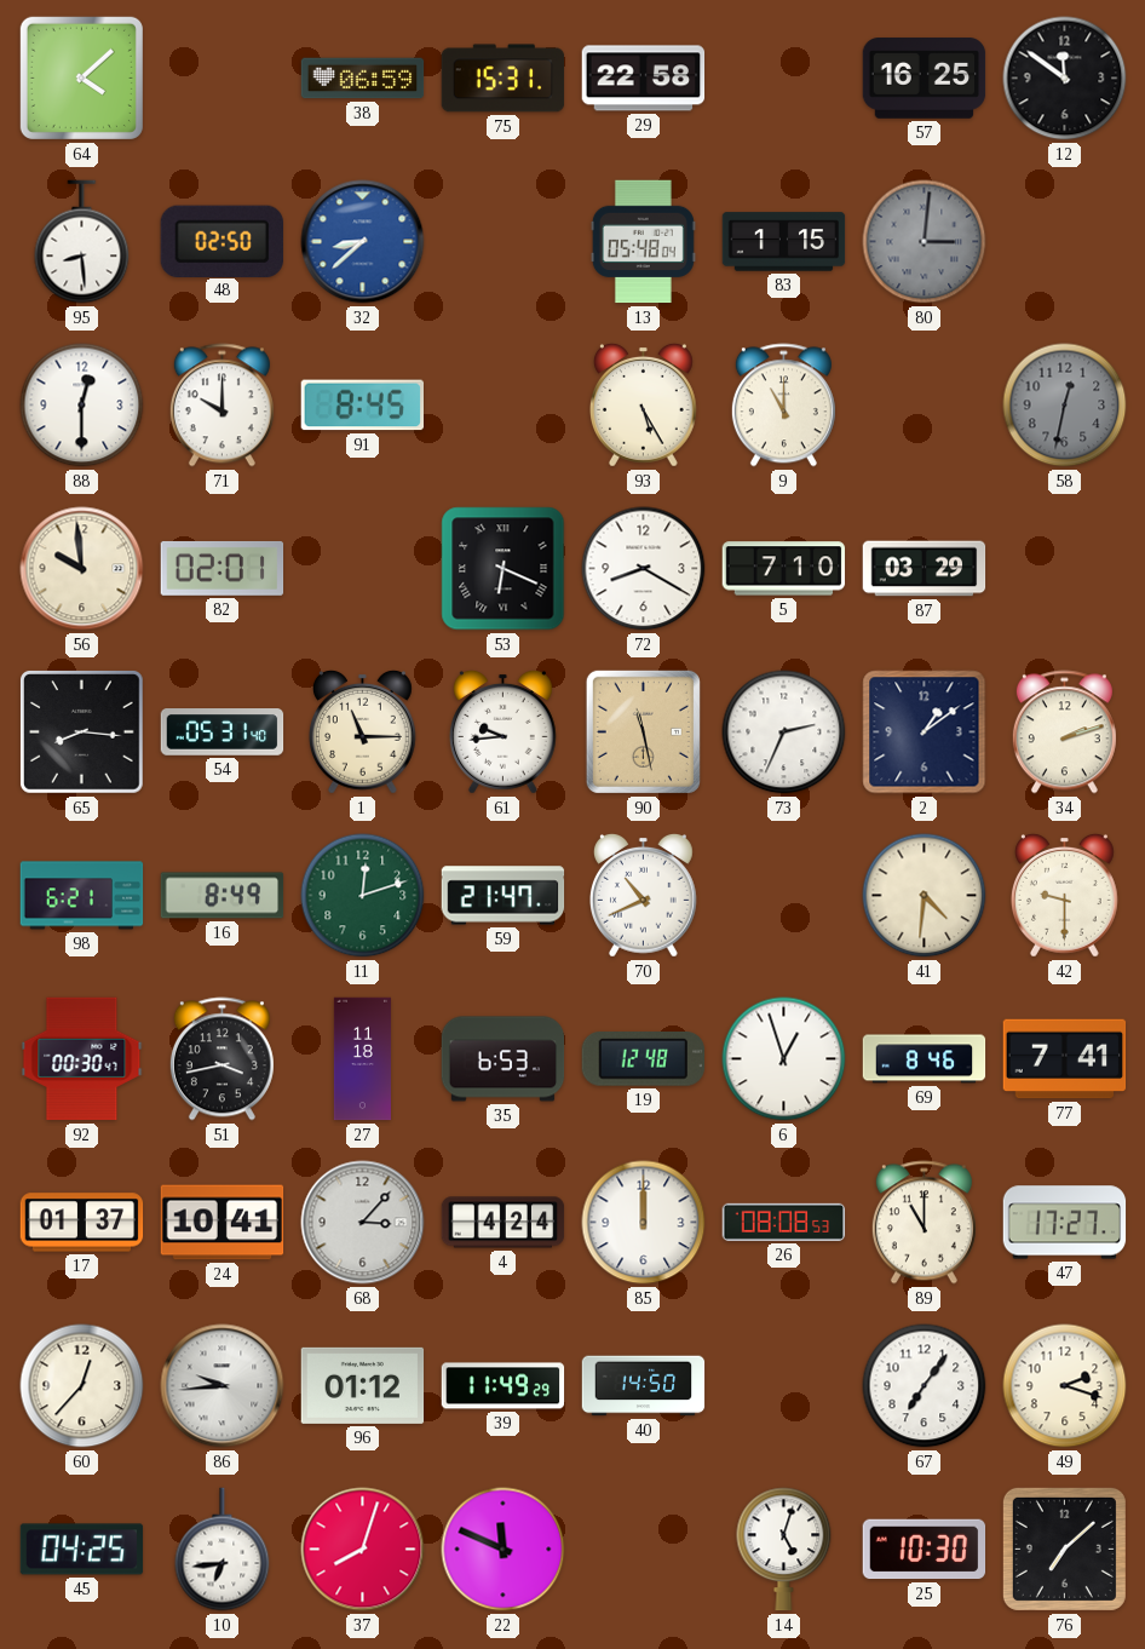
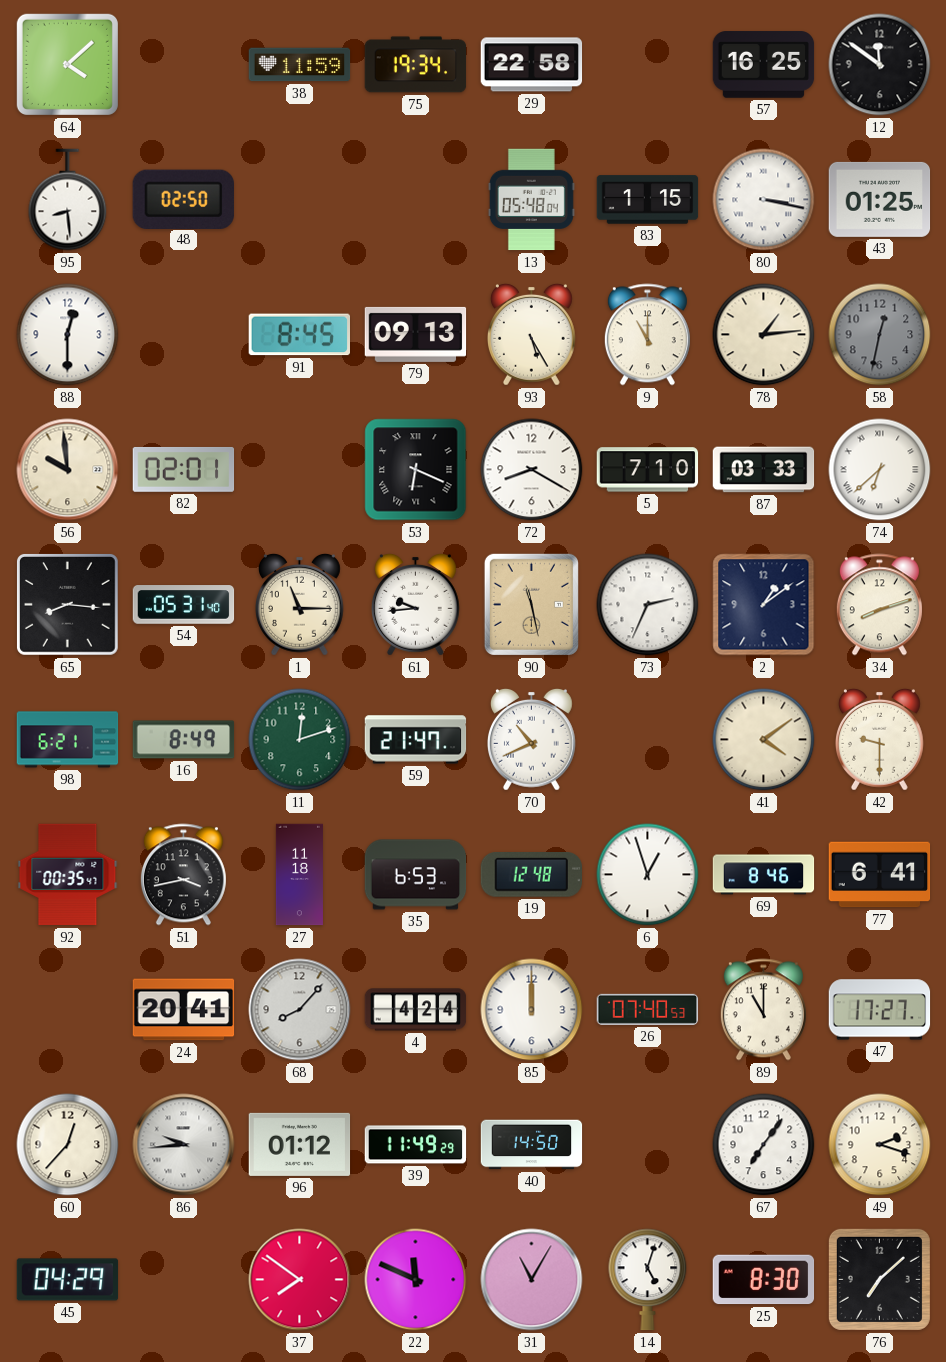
38: 06:59 -> 11:59
75: 15:31 -> 19:34
32: 8:38 -> none
80: 3:01 -> 3:17
80 dial: grey -> white
43: none -> 01:25
71: 10:00 -> none
79: none -> 09:13
78: none -> 1:14
87: 03:29 -> 03:33
74: none -> 6:38
34: 2:12 -> 8:12
41: 4:31 -> 4:09
92: 00:30 -> 00:35
77: 7:41 -> 6:41
17: 01:37 -> none
24: 10:41 -> 20:41
68: 3:07 -> 8:07
26: 08:08 -> 07:40
45: 04:25 -> 04:29
10: 6:44 -> none
37: 8:03 -> 7:51
31: none -> 11:05
25: 10:30 -> 8:30
